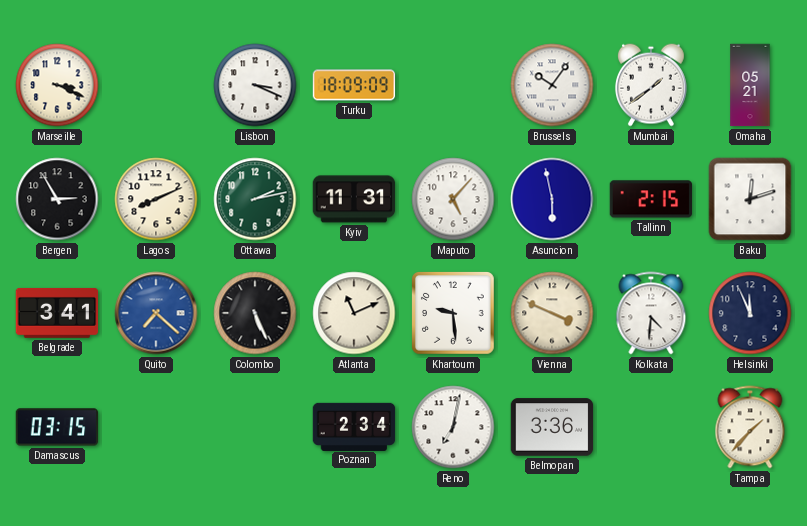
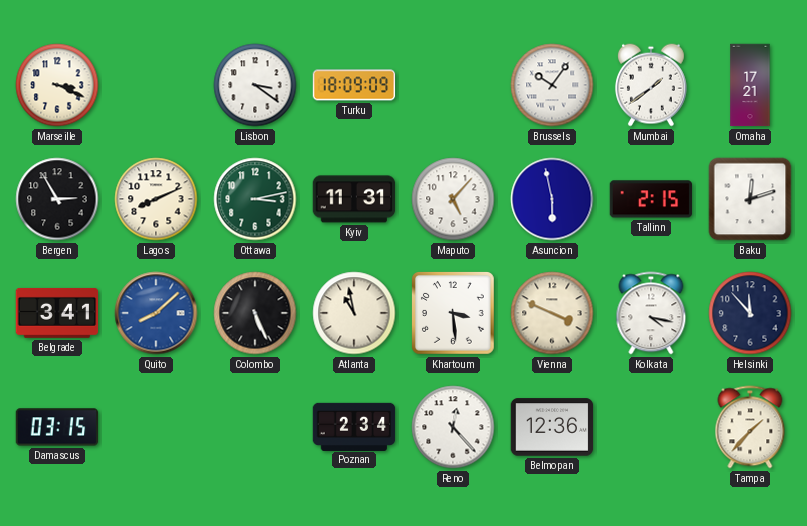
Lisbon: 3:19 -> 3:21
Omaha: 05:21 -> 17:21
Ottawa: 2:13 -> 3:13
Quito: 7:22 -> 8:08
Atlanta: 11:11 -> 10:58
Khartoum: 9:29 -> 3:29
Kolkata: 4:31 -> 4:17
Helsinki: 11:56 -> 11:53
Reno: 7:02 -> 12:23
Belmopan: 3:36 -> 12:36
